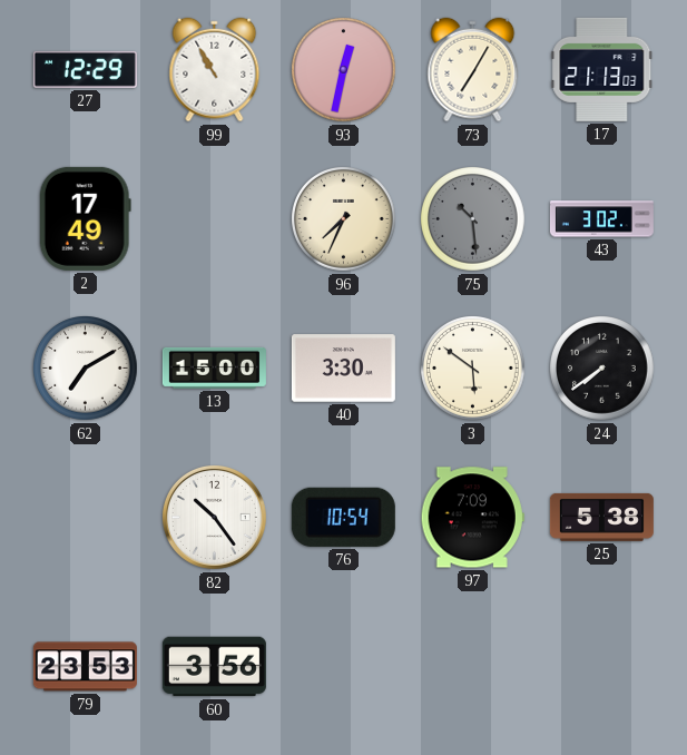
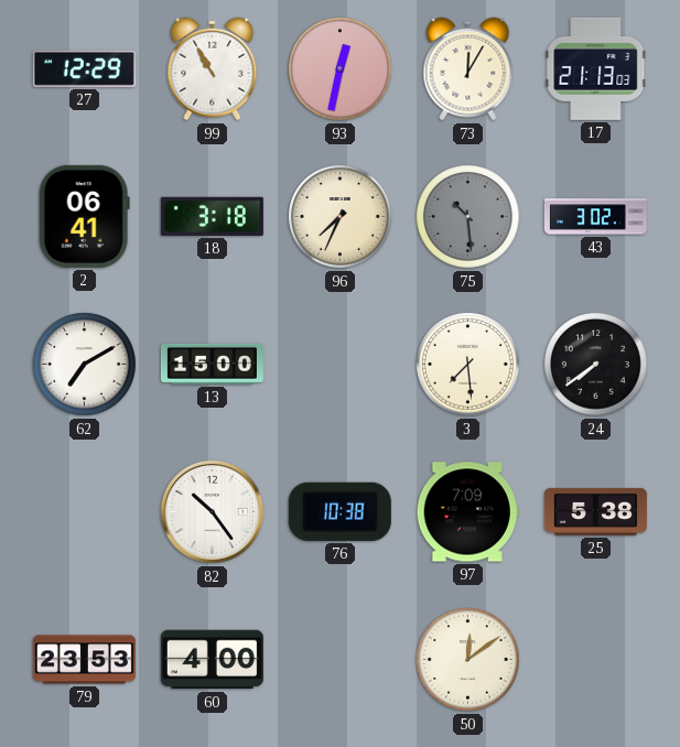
73: 7:05 -> 12:05
2: 17:49 -> 06:41
18: none -> 3:18
40: 3:30 -> none
3: 5:51 -> 7:29
76: 10:54 -> 10:38
60: 3:56 -> 4:00
50: none -> 12:09
